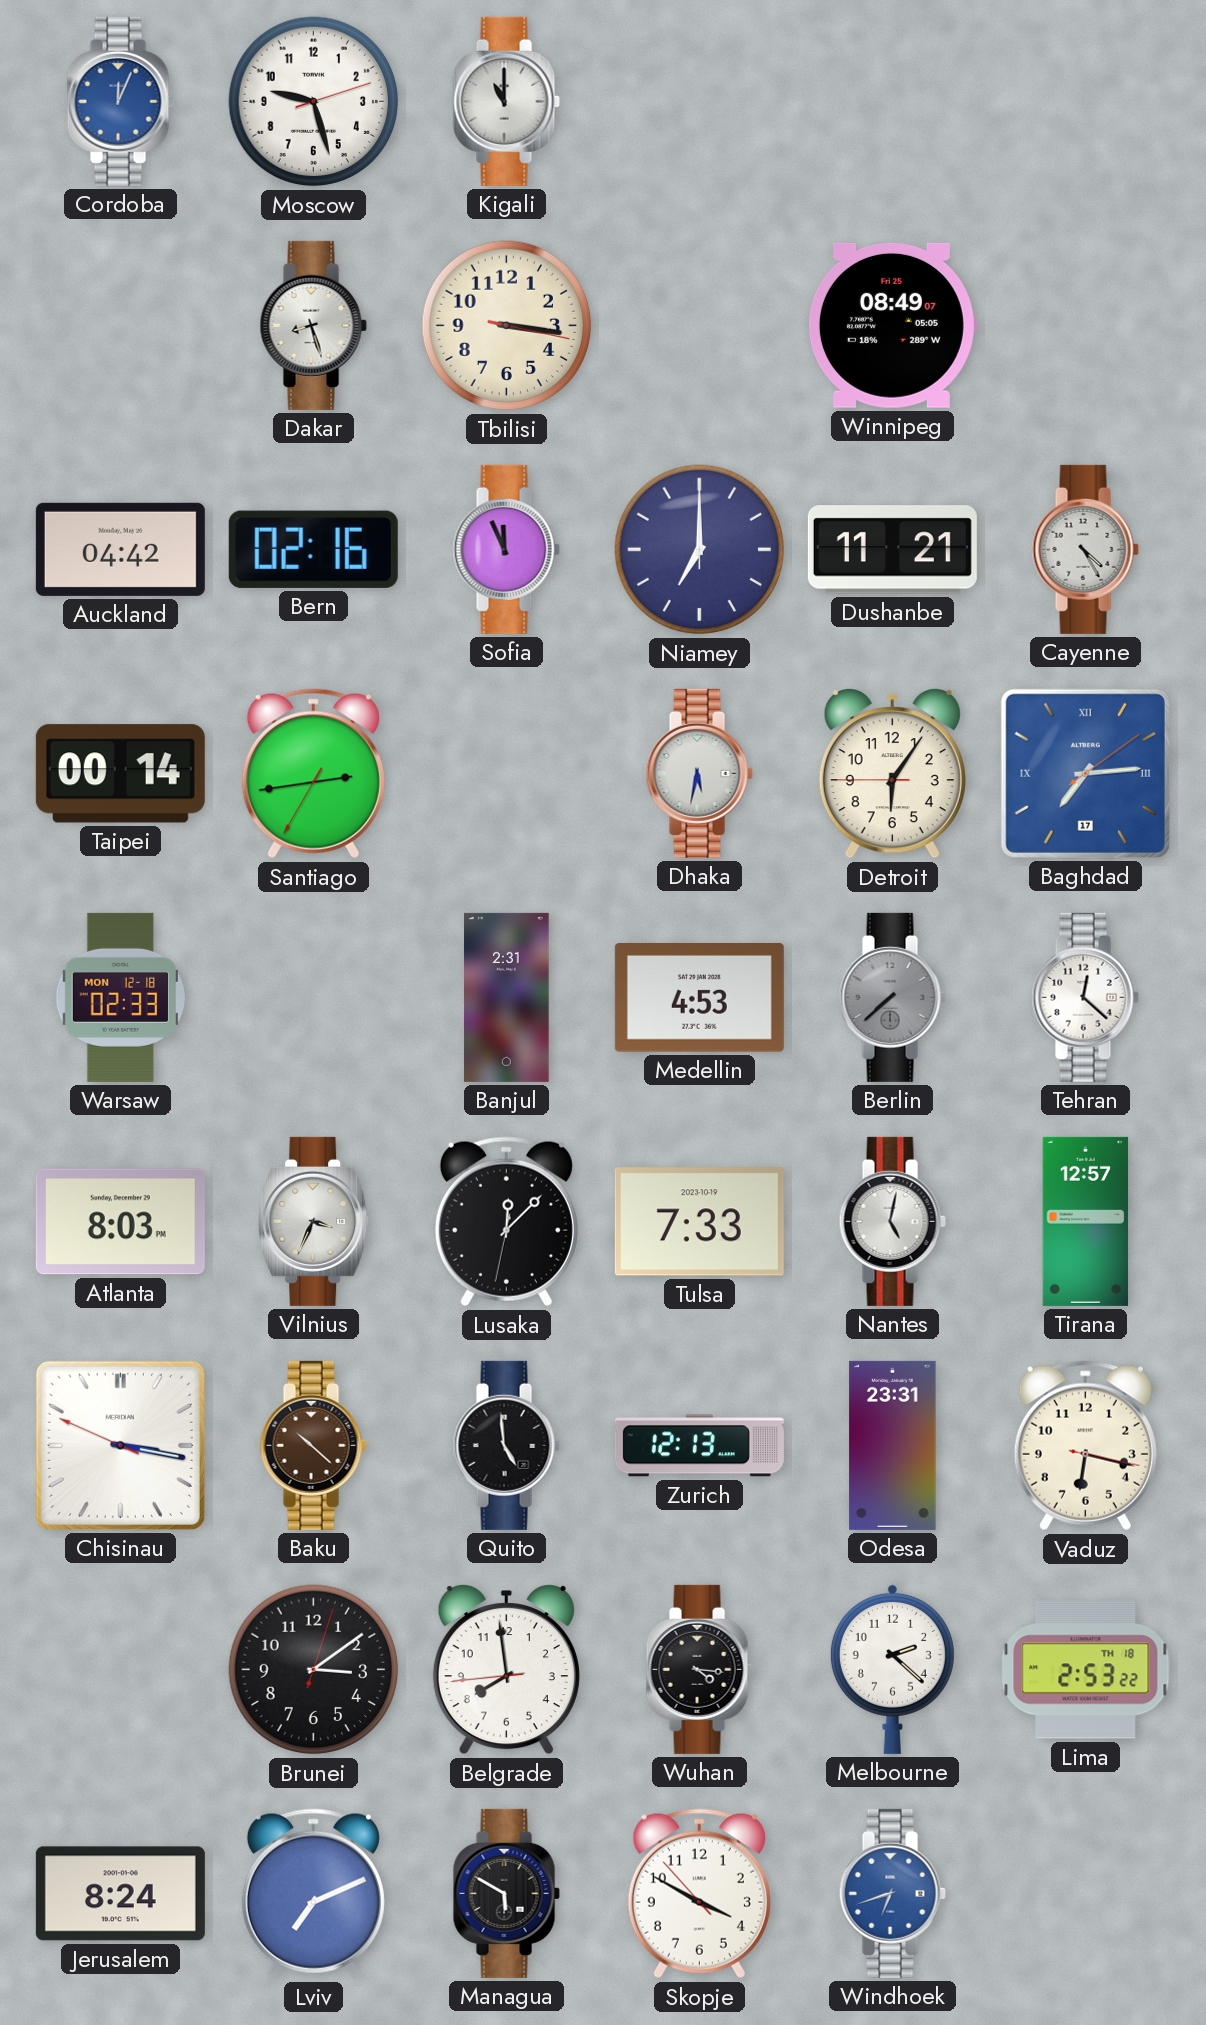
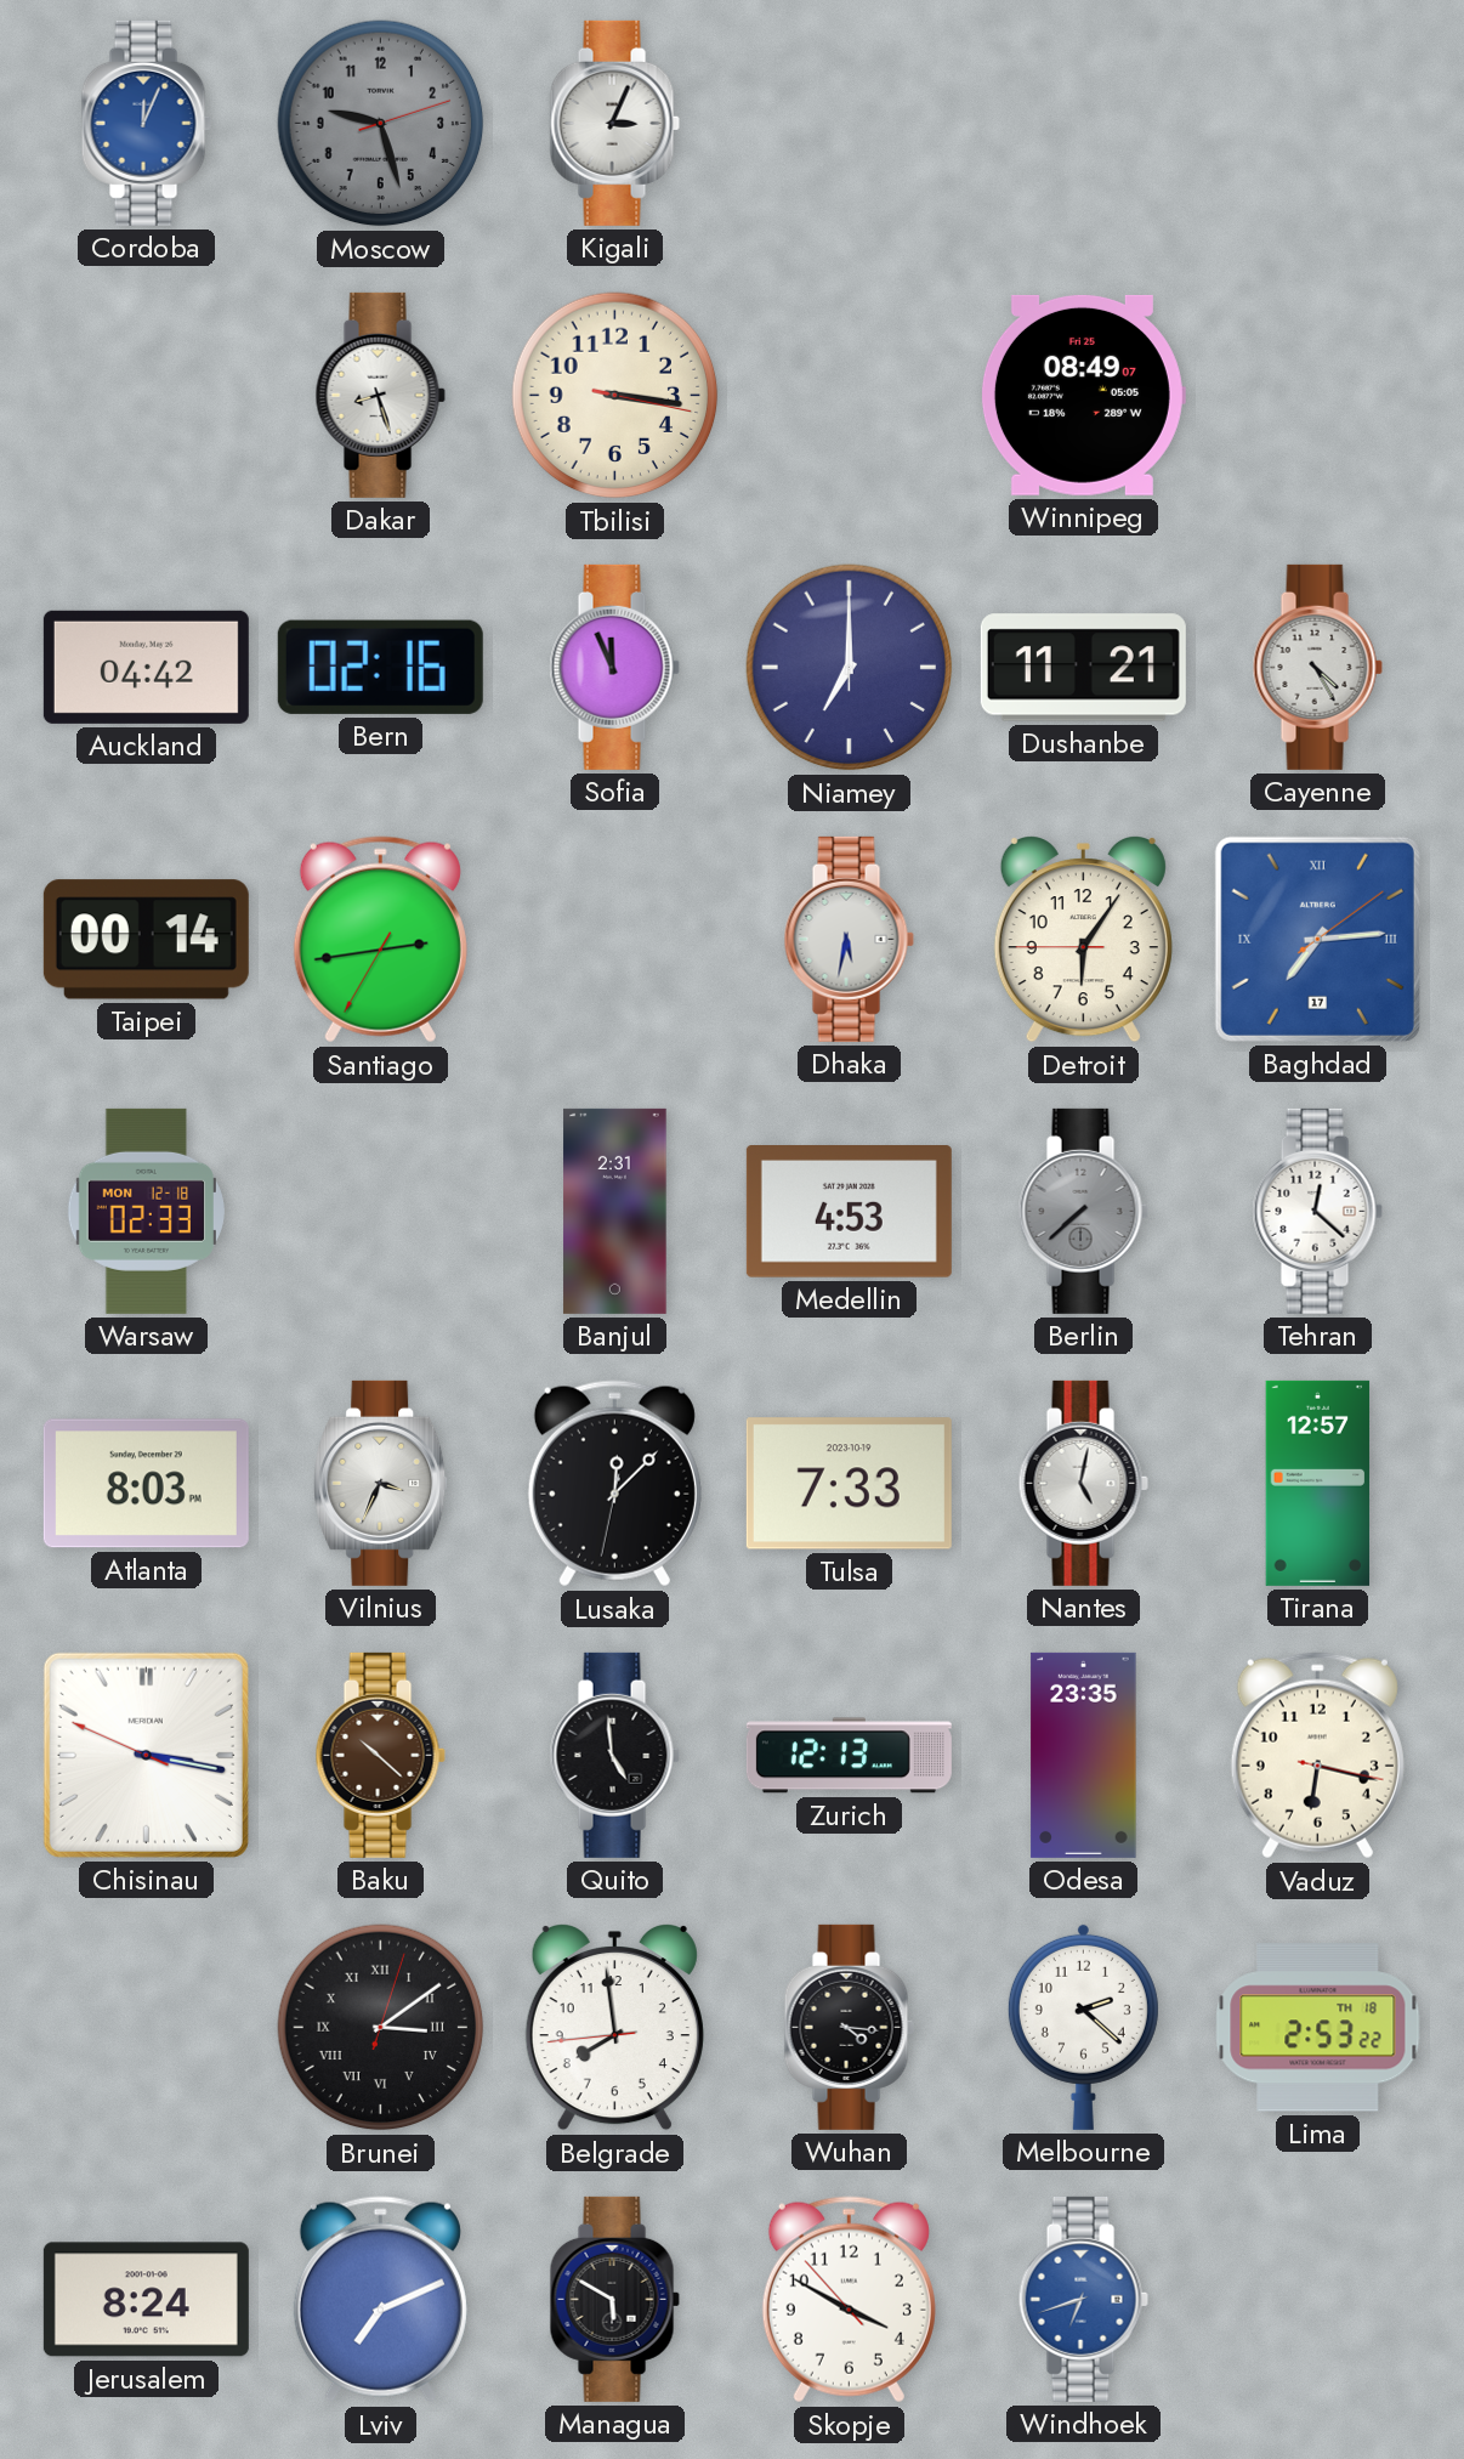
Moscow dial: white -> grey
Kigali: 11:00 -> 3:04
Odesa: 23:31 -> 23:35
Brunei numerals: Arabic -> Roman
